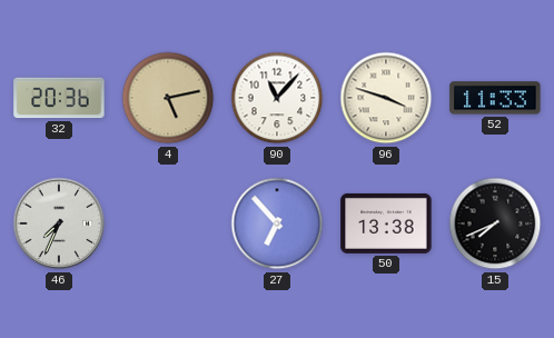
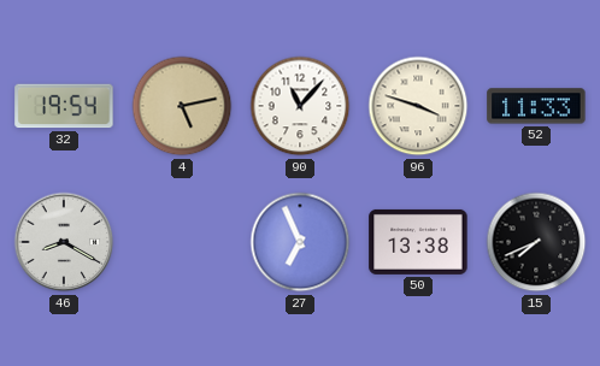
32: 20:36 -> 19:54
46: 7:34 -> 8:20
27: 6:53 -> 6:56
